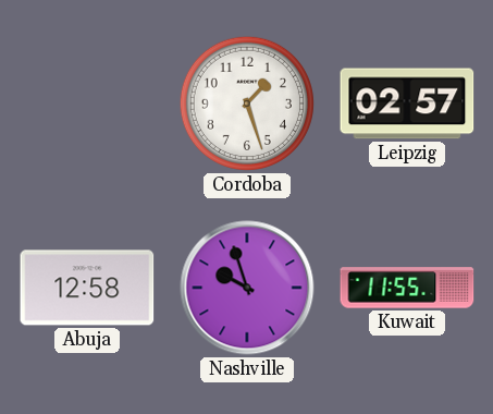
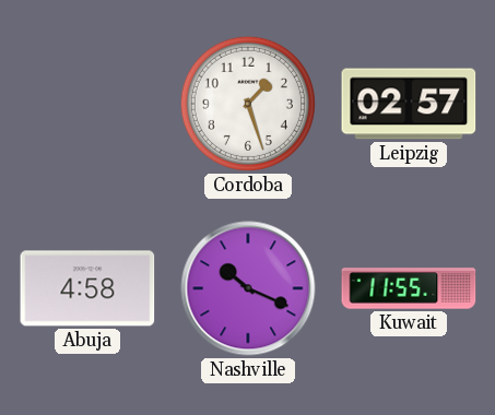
Abuja: 12:58 -> 4:58
Nashville: 9:57 -> 10:19
